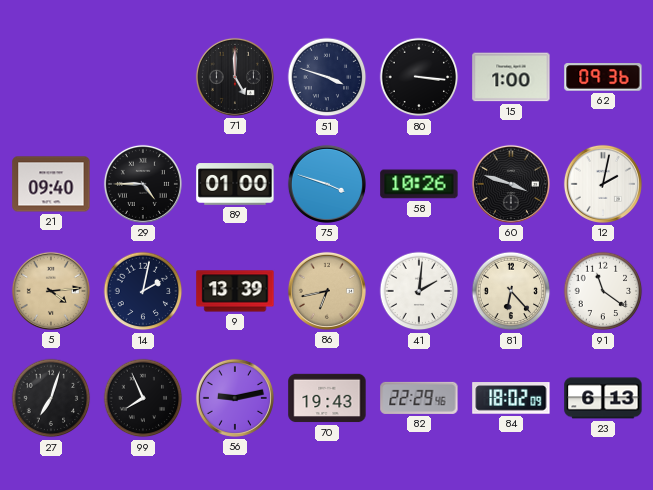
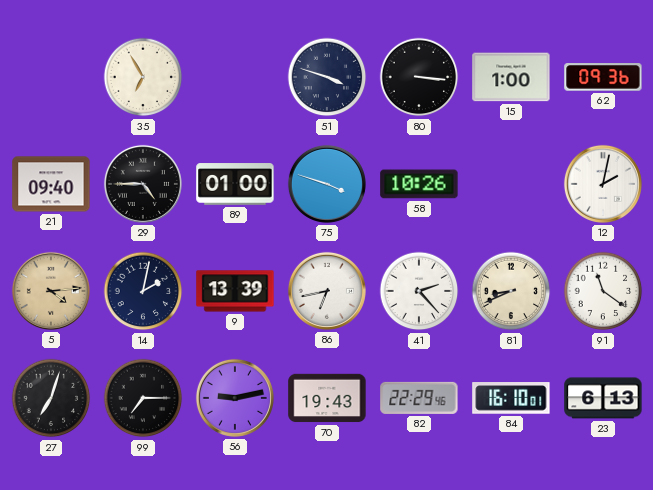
35: none -> 6:55
71: 5:00 -> none
60: 3:48 -> none
86 dial: champagne -> white
41: 2:01 -> 2:23
81: 6:23 -> 8:41
99: 7:56 -> 7:15
84: 18:02 -> 16:10
